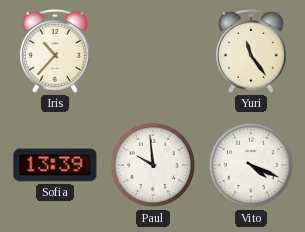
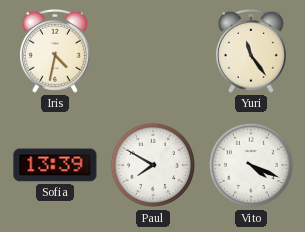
Iris: 10:37 -> 4:32
Paul: 9:59 -> 7:50
